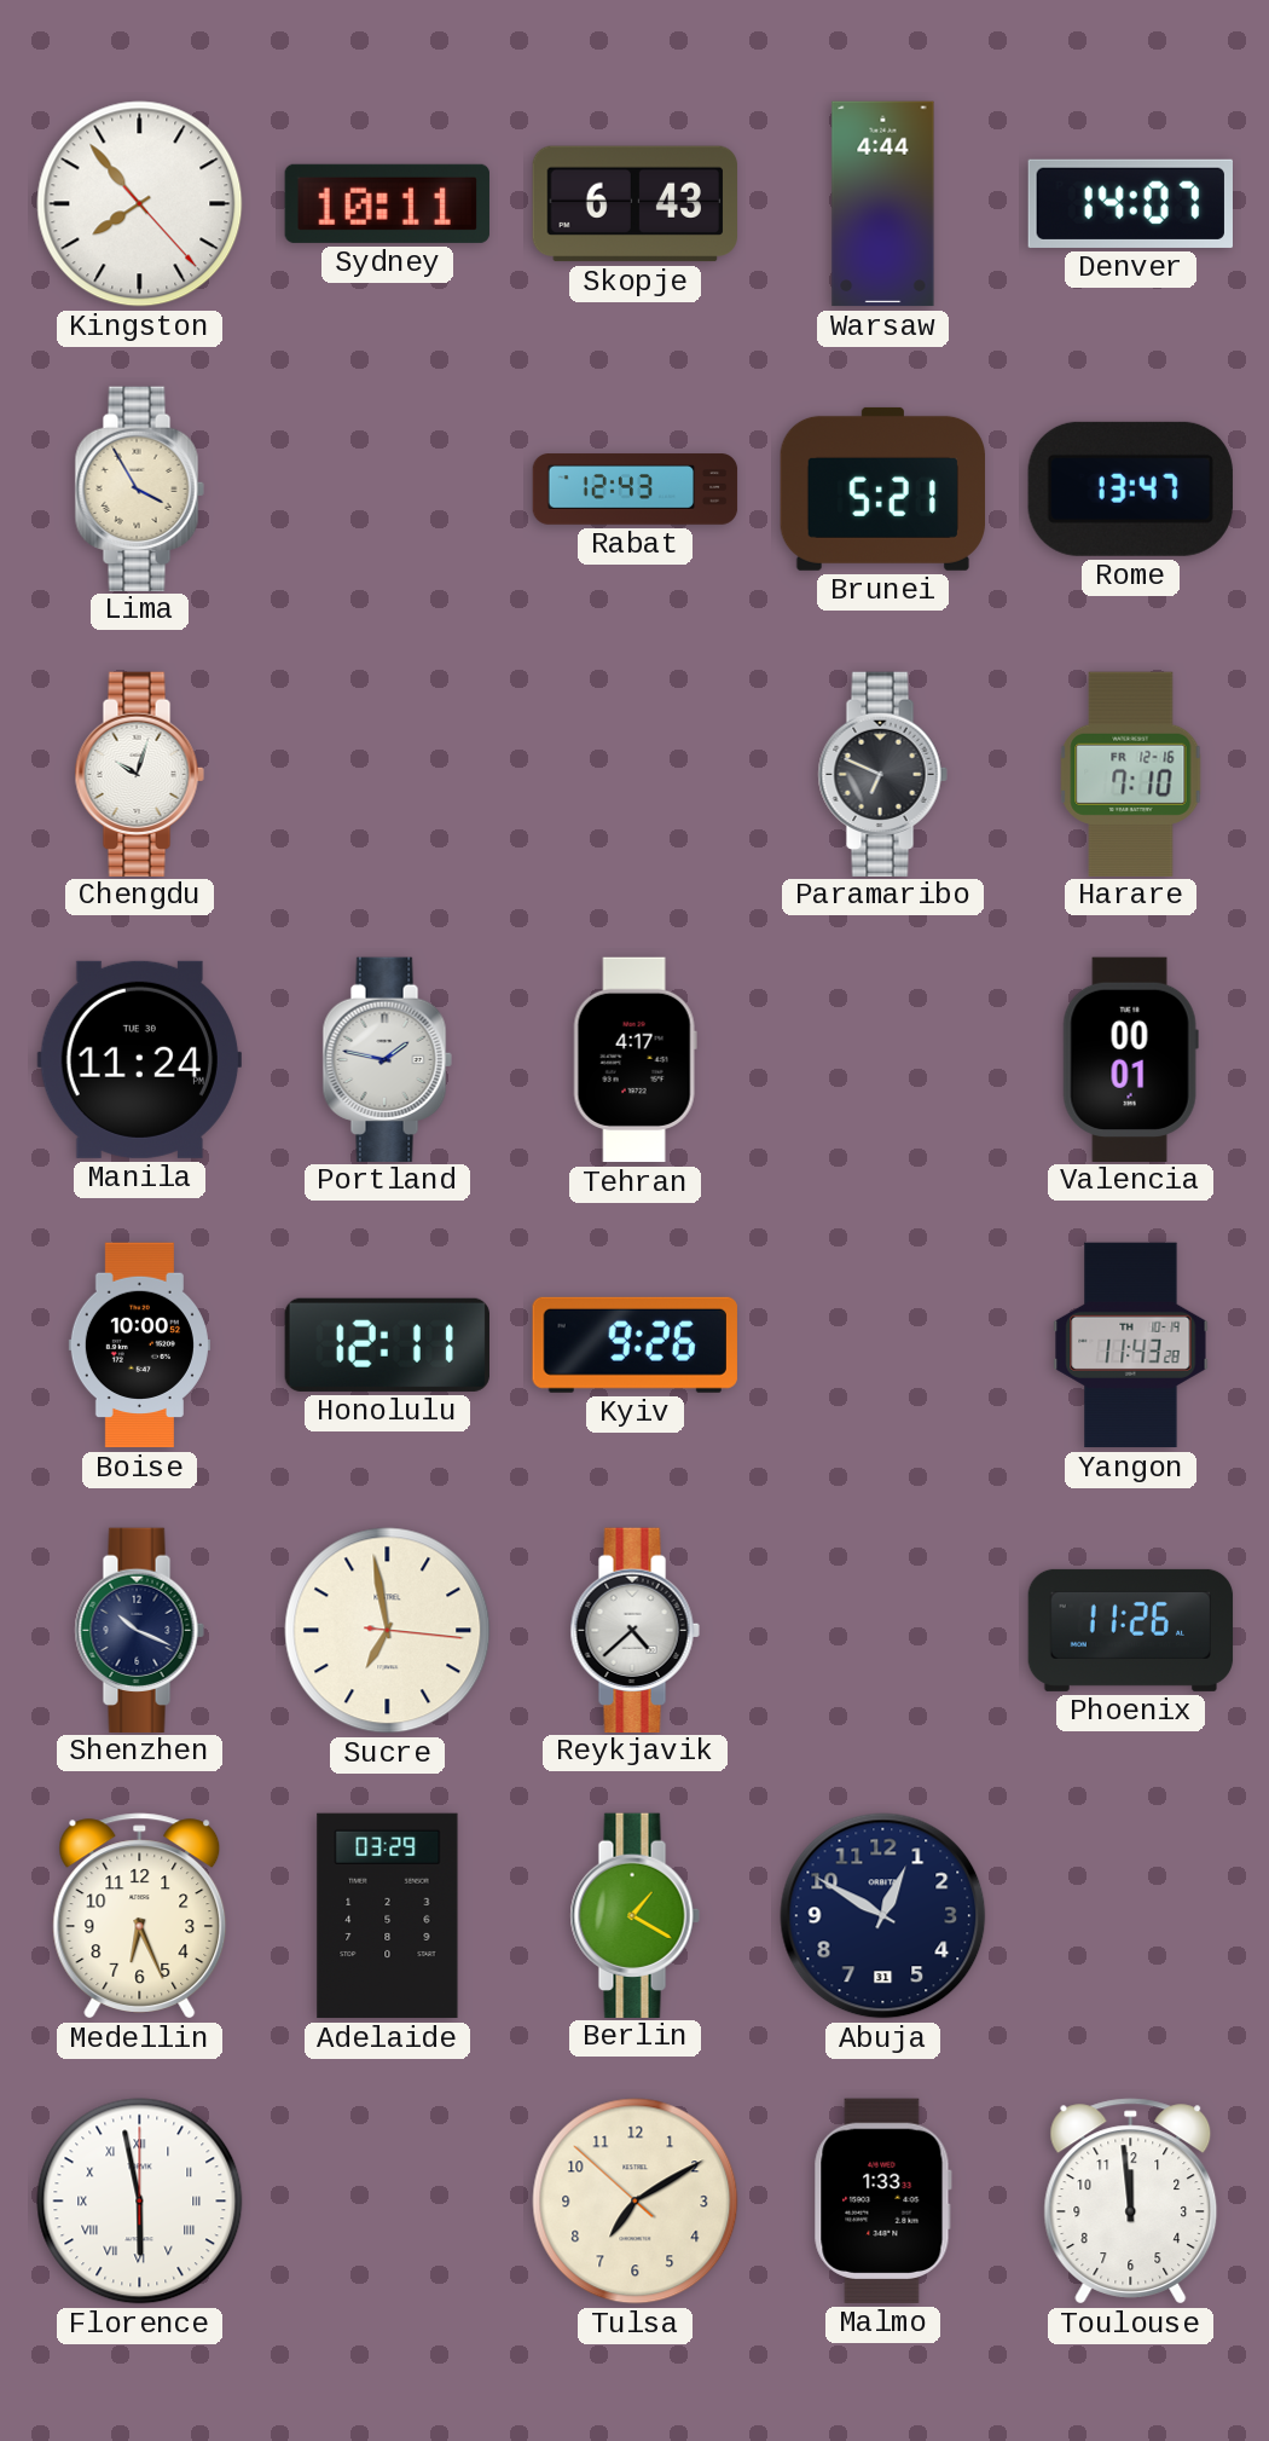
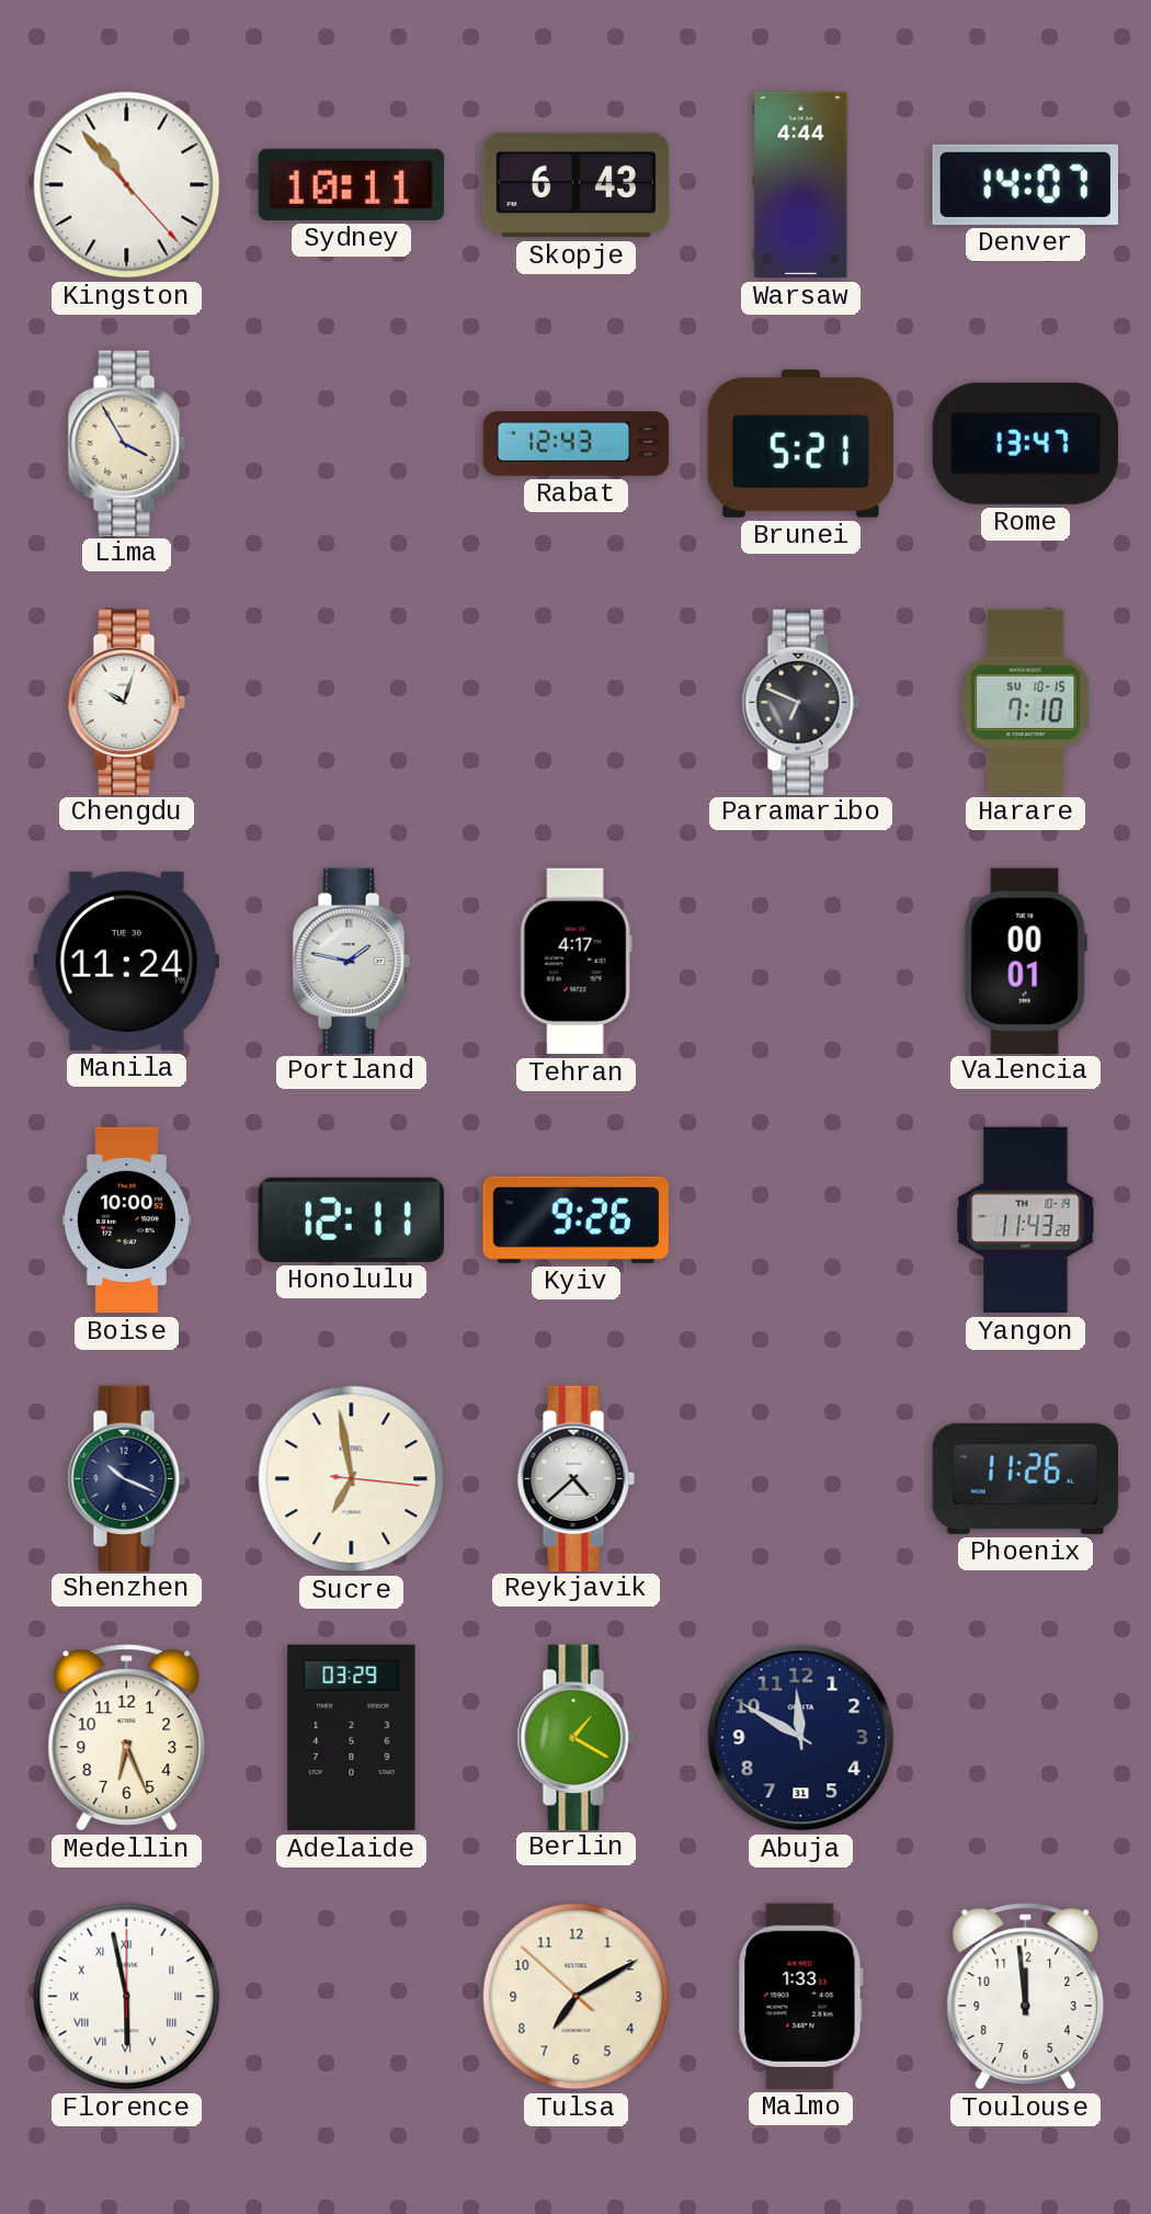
Kingston: 7:53 -> 10:53
Harare date: FR 12-16 -> SU 10-15
Abuja: 12:50 -> 11:50
